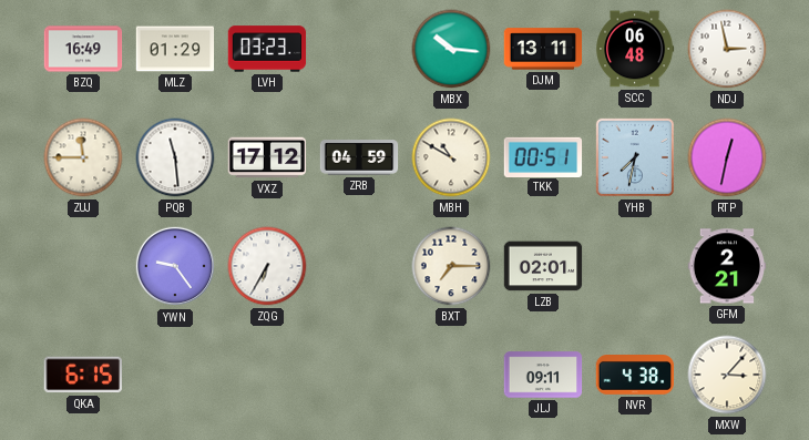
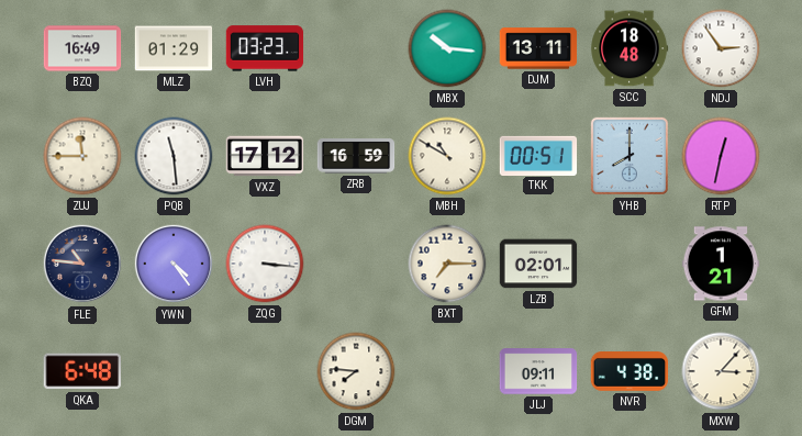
SCC: 06:48 -> 18:48
NDJ: 2:58 -> 2:54
ZRB: 04:59 -> 16:59
YHB: 7:32 -> 8:00
FLE: none -> 10:46
YWN: 9:24 -> 4:24
ZQG: 6:35 -> 3:16
GFM: 2:21 -> 1:21
QKA: 6:15 -> 6:48
DGM: none -> 7:46
